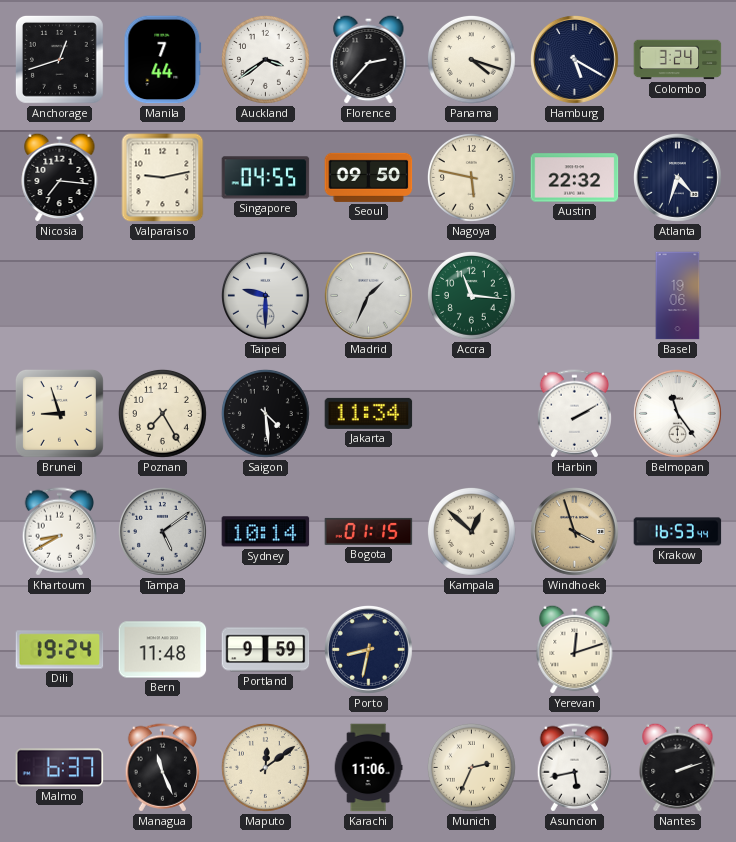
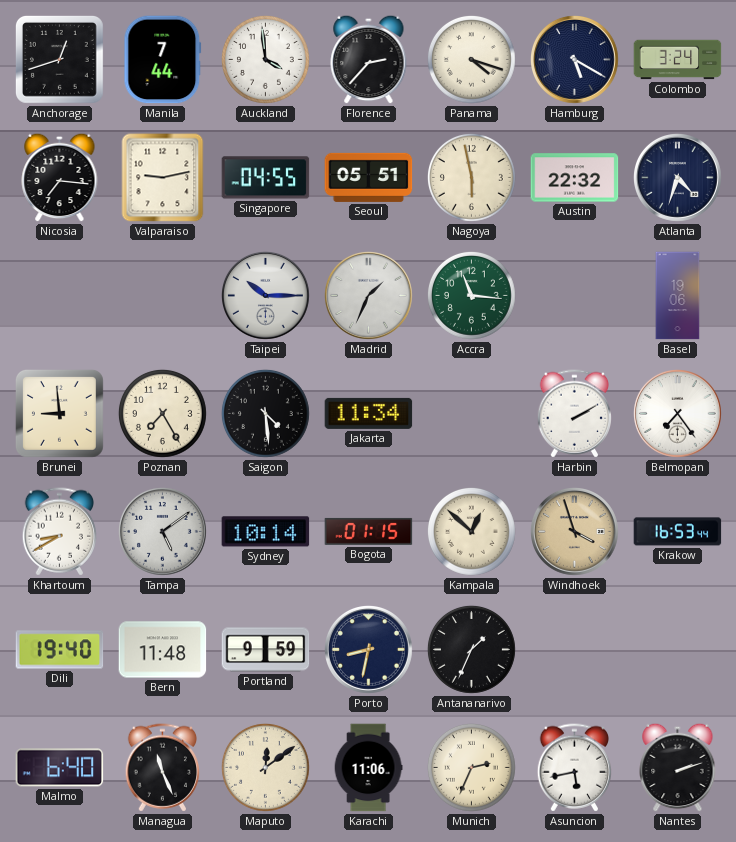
Auckland: 3:39 -> 3:59
Seoul: 09:50 -> 05:51
Nagoya: 5:47 -> 5:58
Taipei: 9:30 -> 10:15
Brunei: 8:57 -> 8:59
Belmopan: 11:24 -> 7:24
Dili: 19:24 -> 19:40
Antananarivo: none -> 1:34
Yerevan: 12:12 -> none
Malmo: 6:37 -> 6:40
